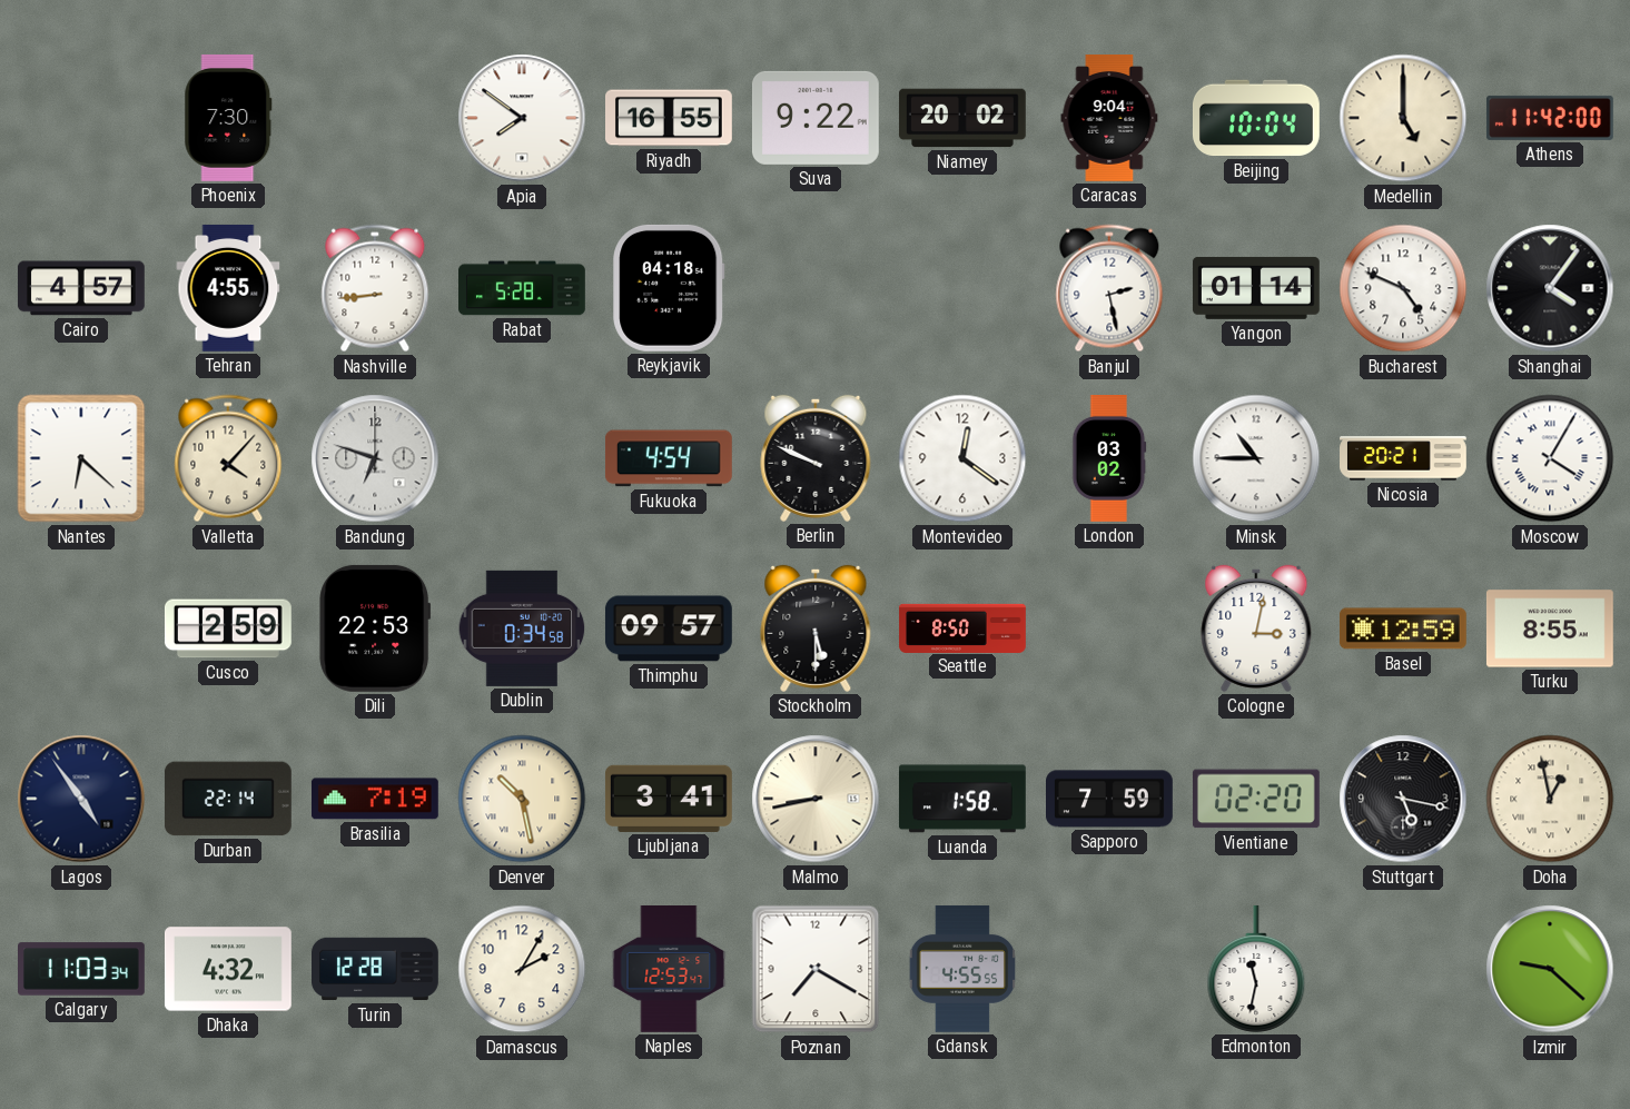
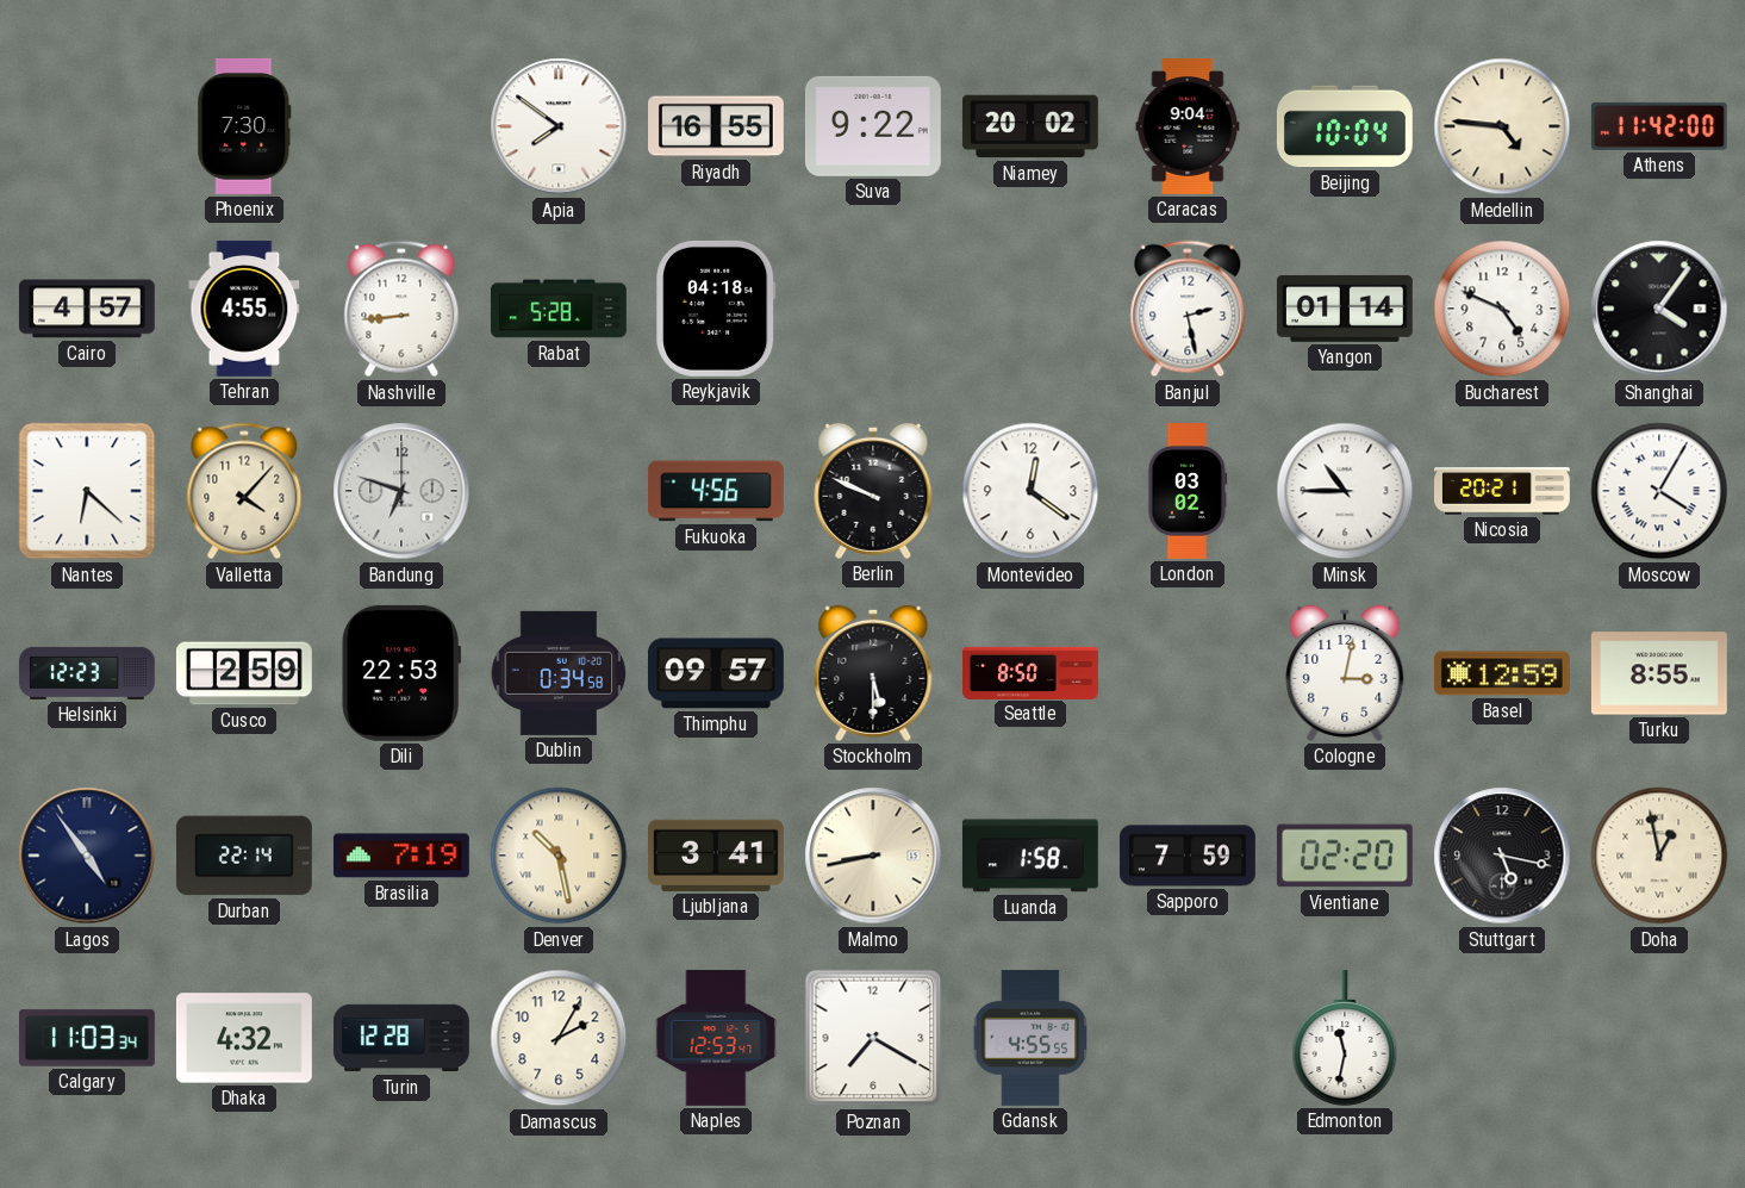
Medellin: 5:00 -> 4:46
Fukuoka: 4:54 -> 4:56
Helsinki: none -> 12:23
Izmir: 9:22 -> none
